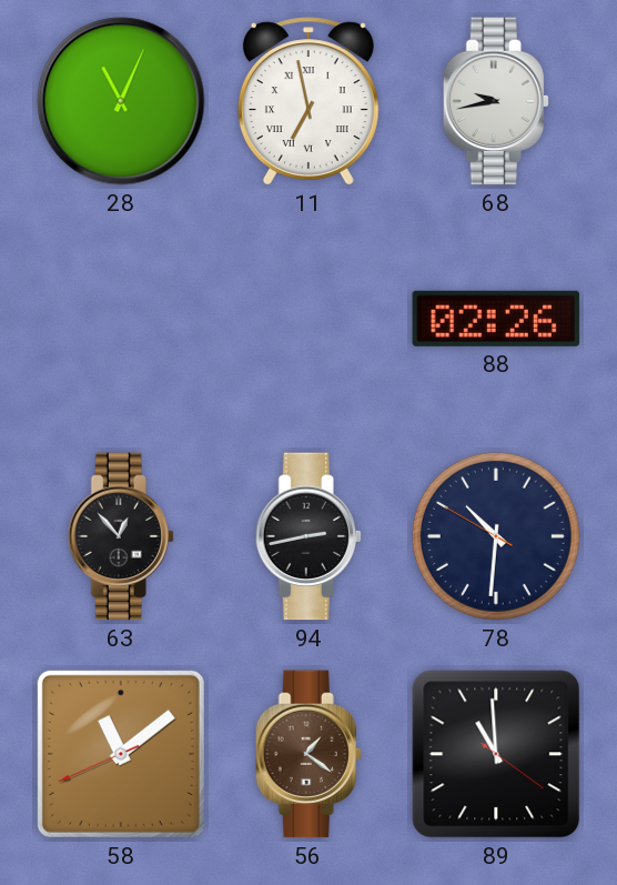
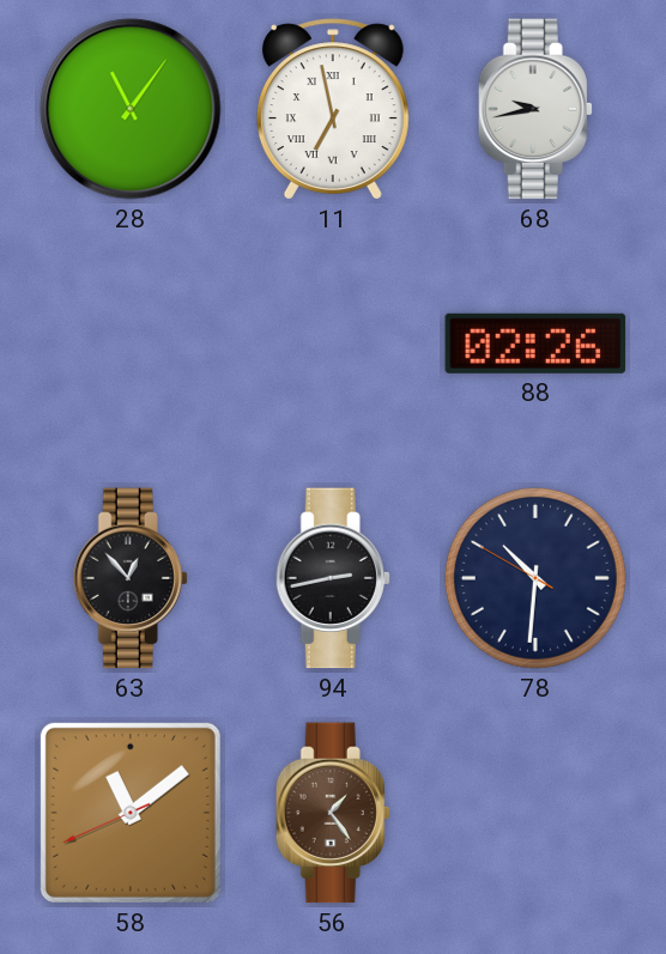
28: 11:04 -> 11:06
56: 1:21 -> 1:24
89: 10:59 -> none
